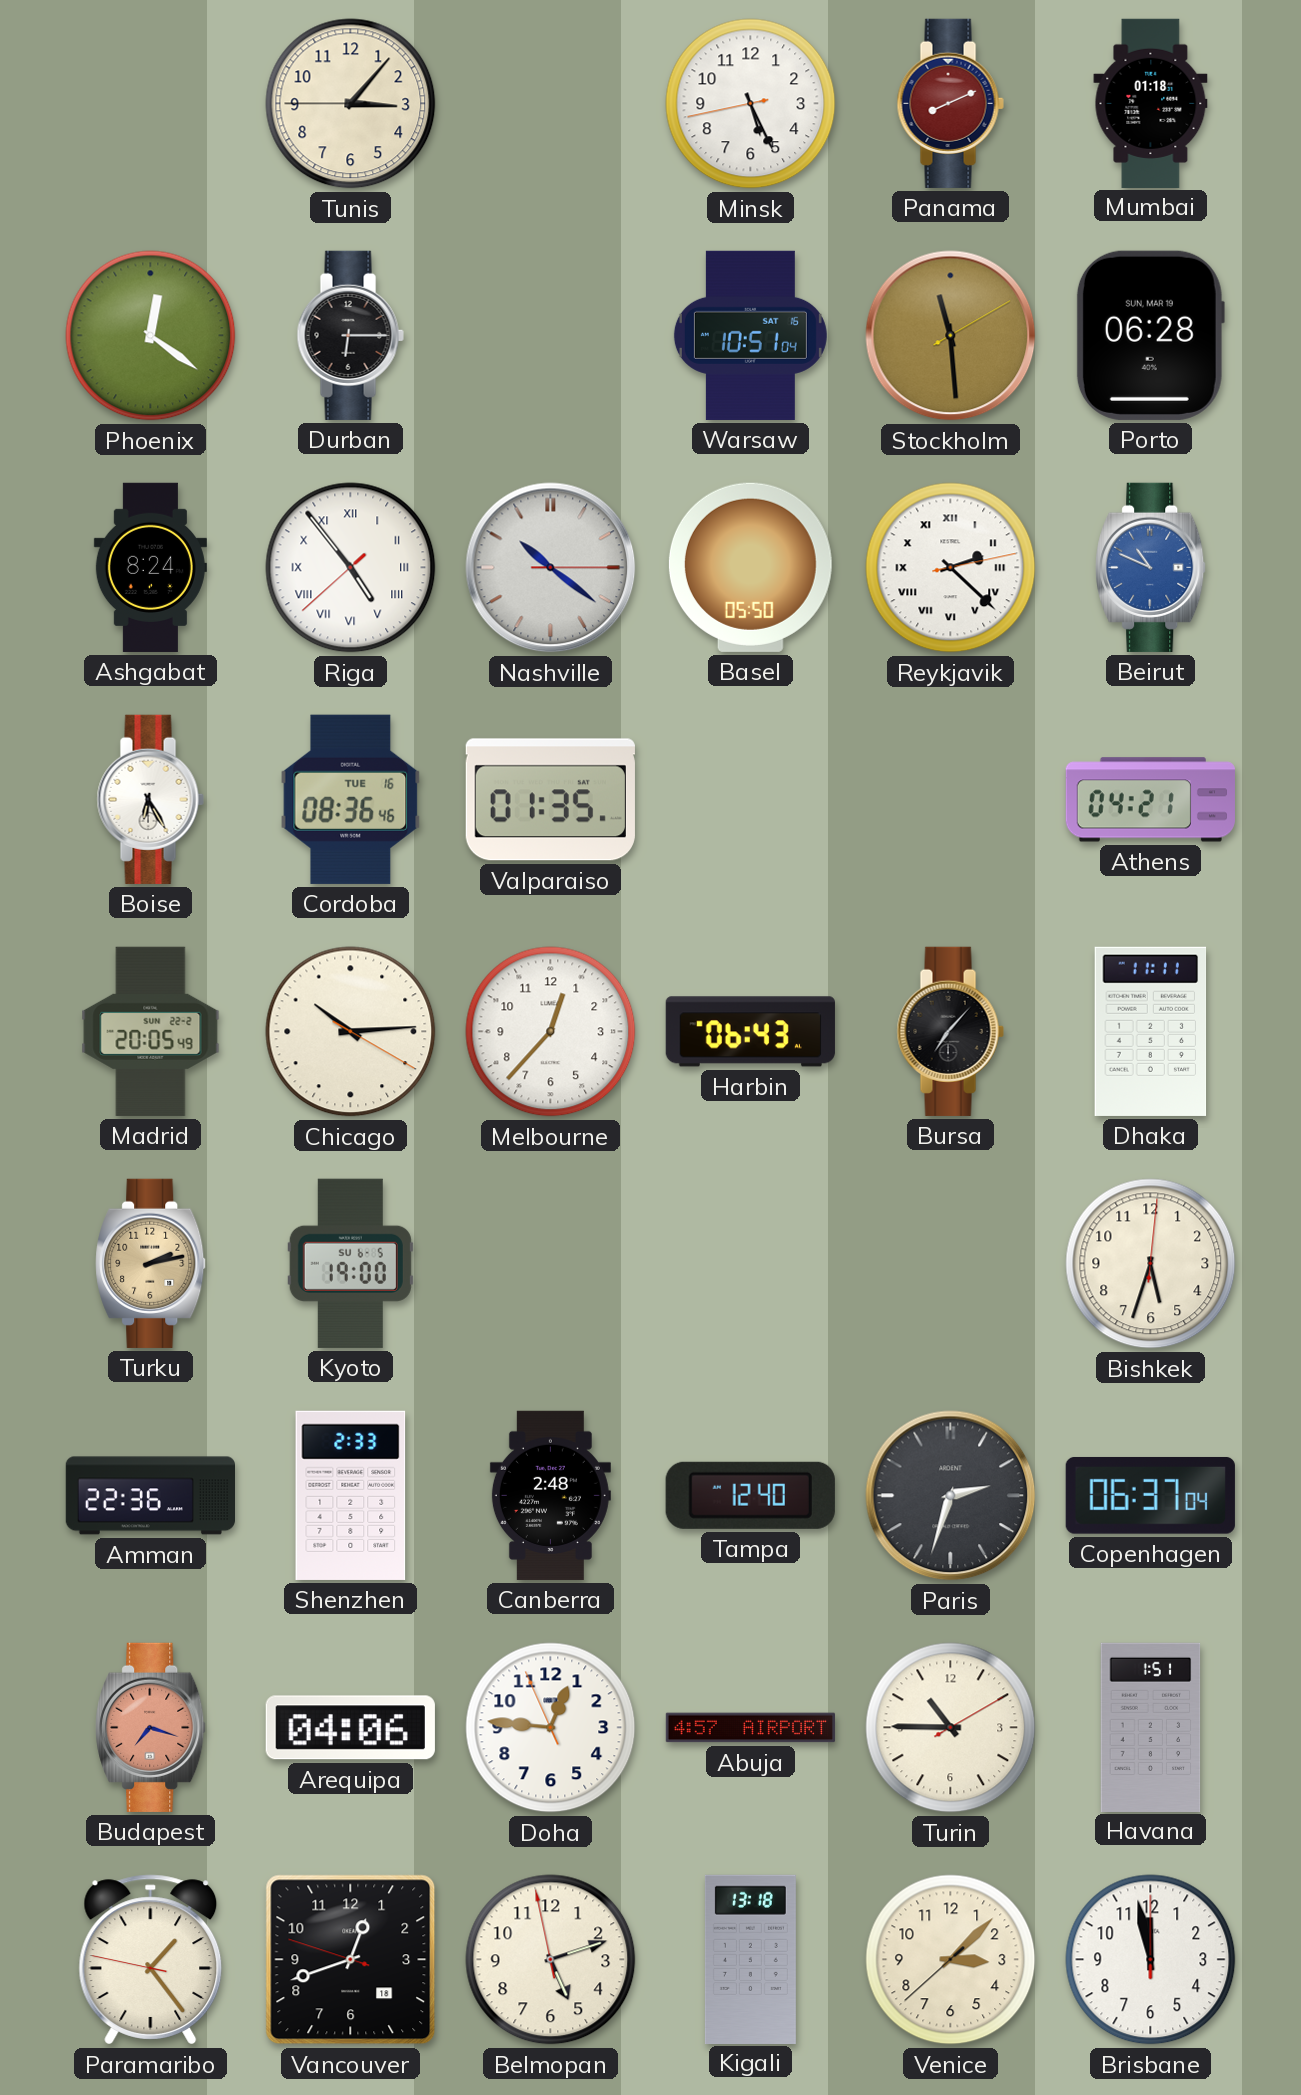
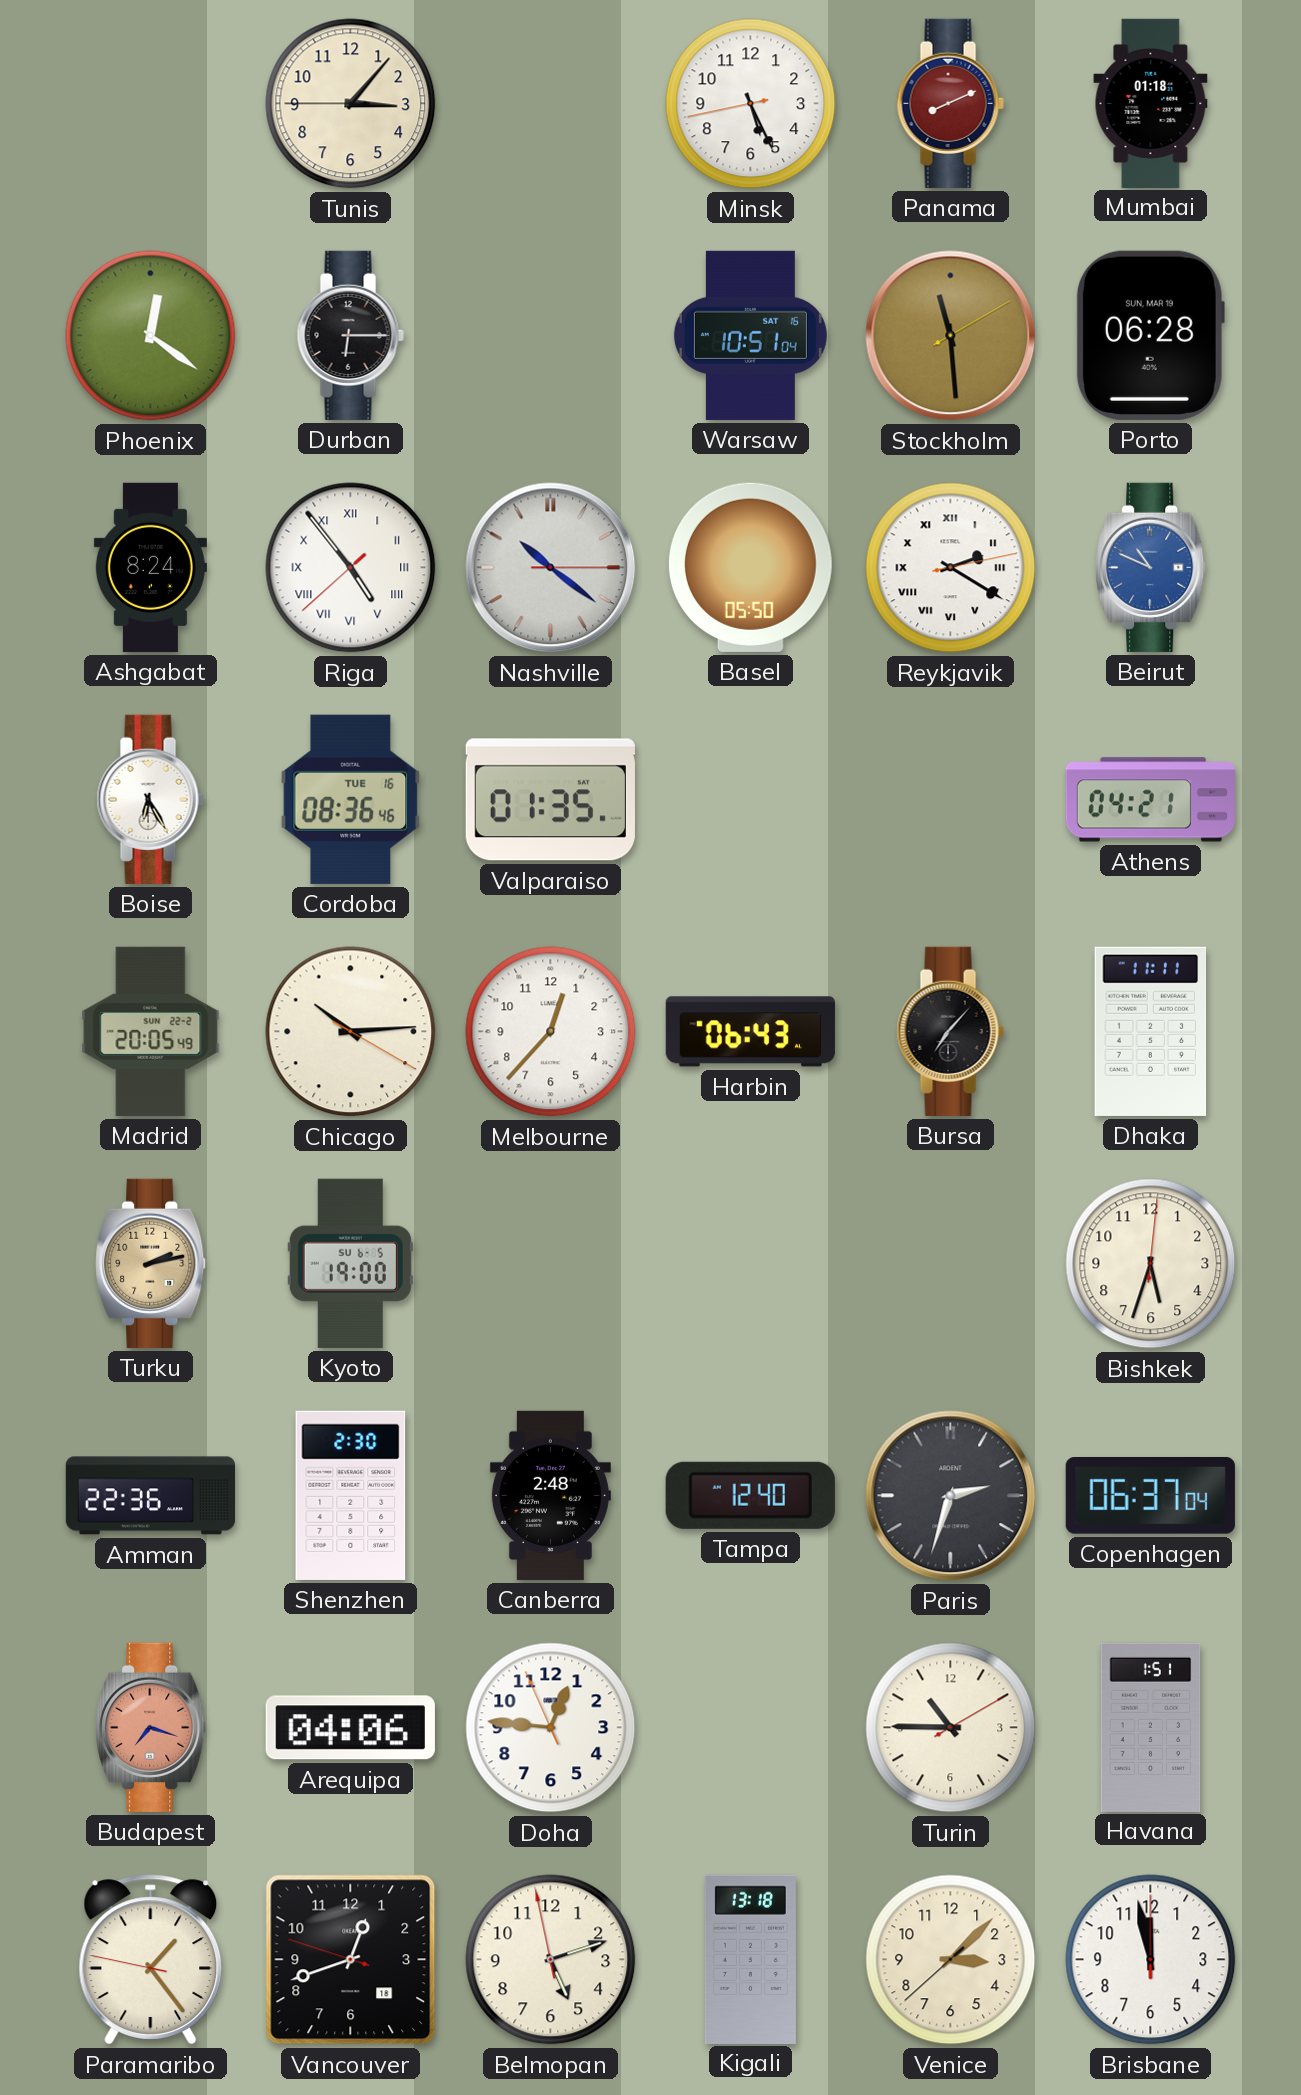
Reykjavik: 2:22 -> 2:20
Shenzhen: 2:33 -> 2:30
Abuja: 4:57 -> none
